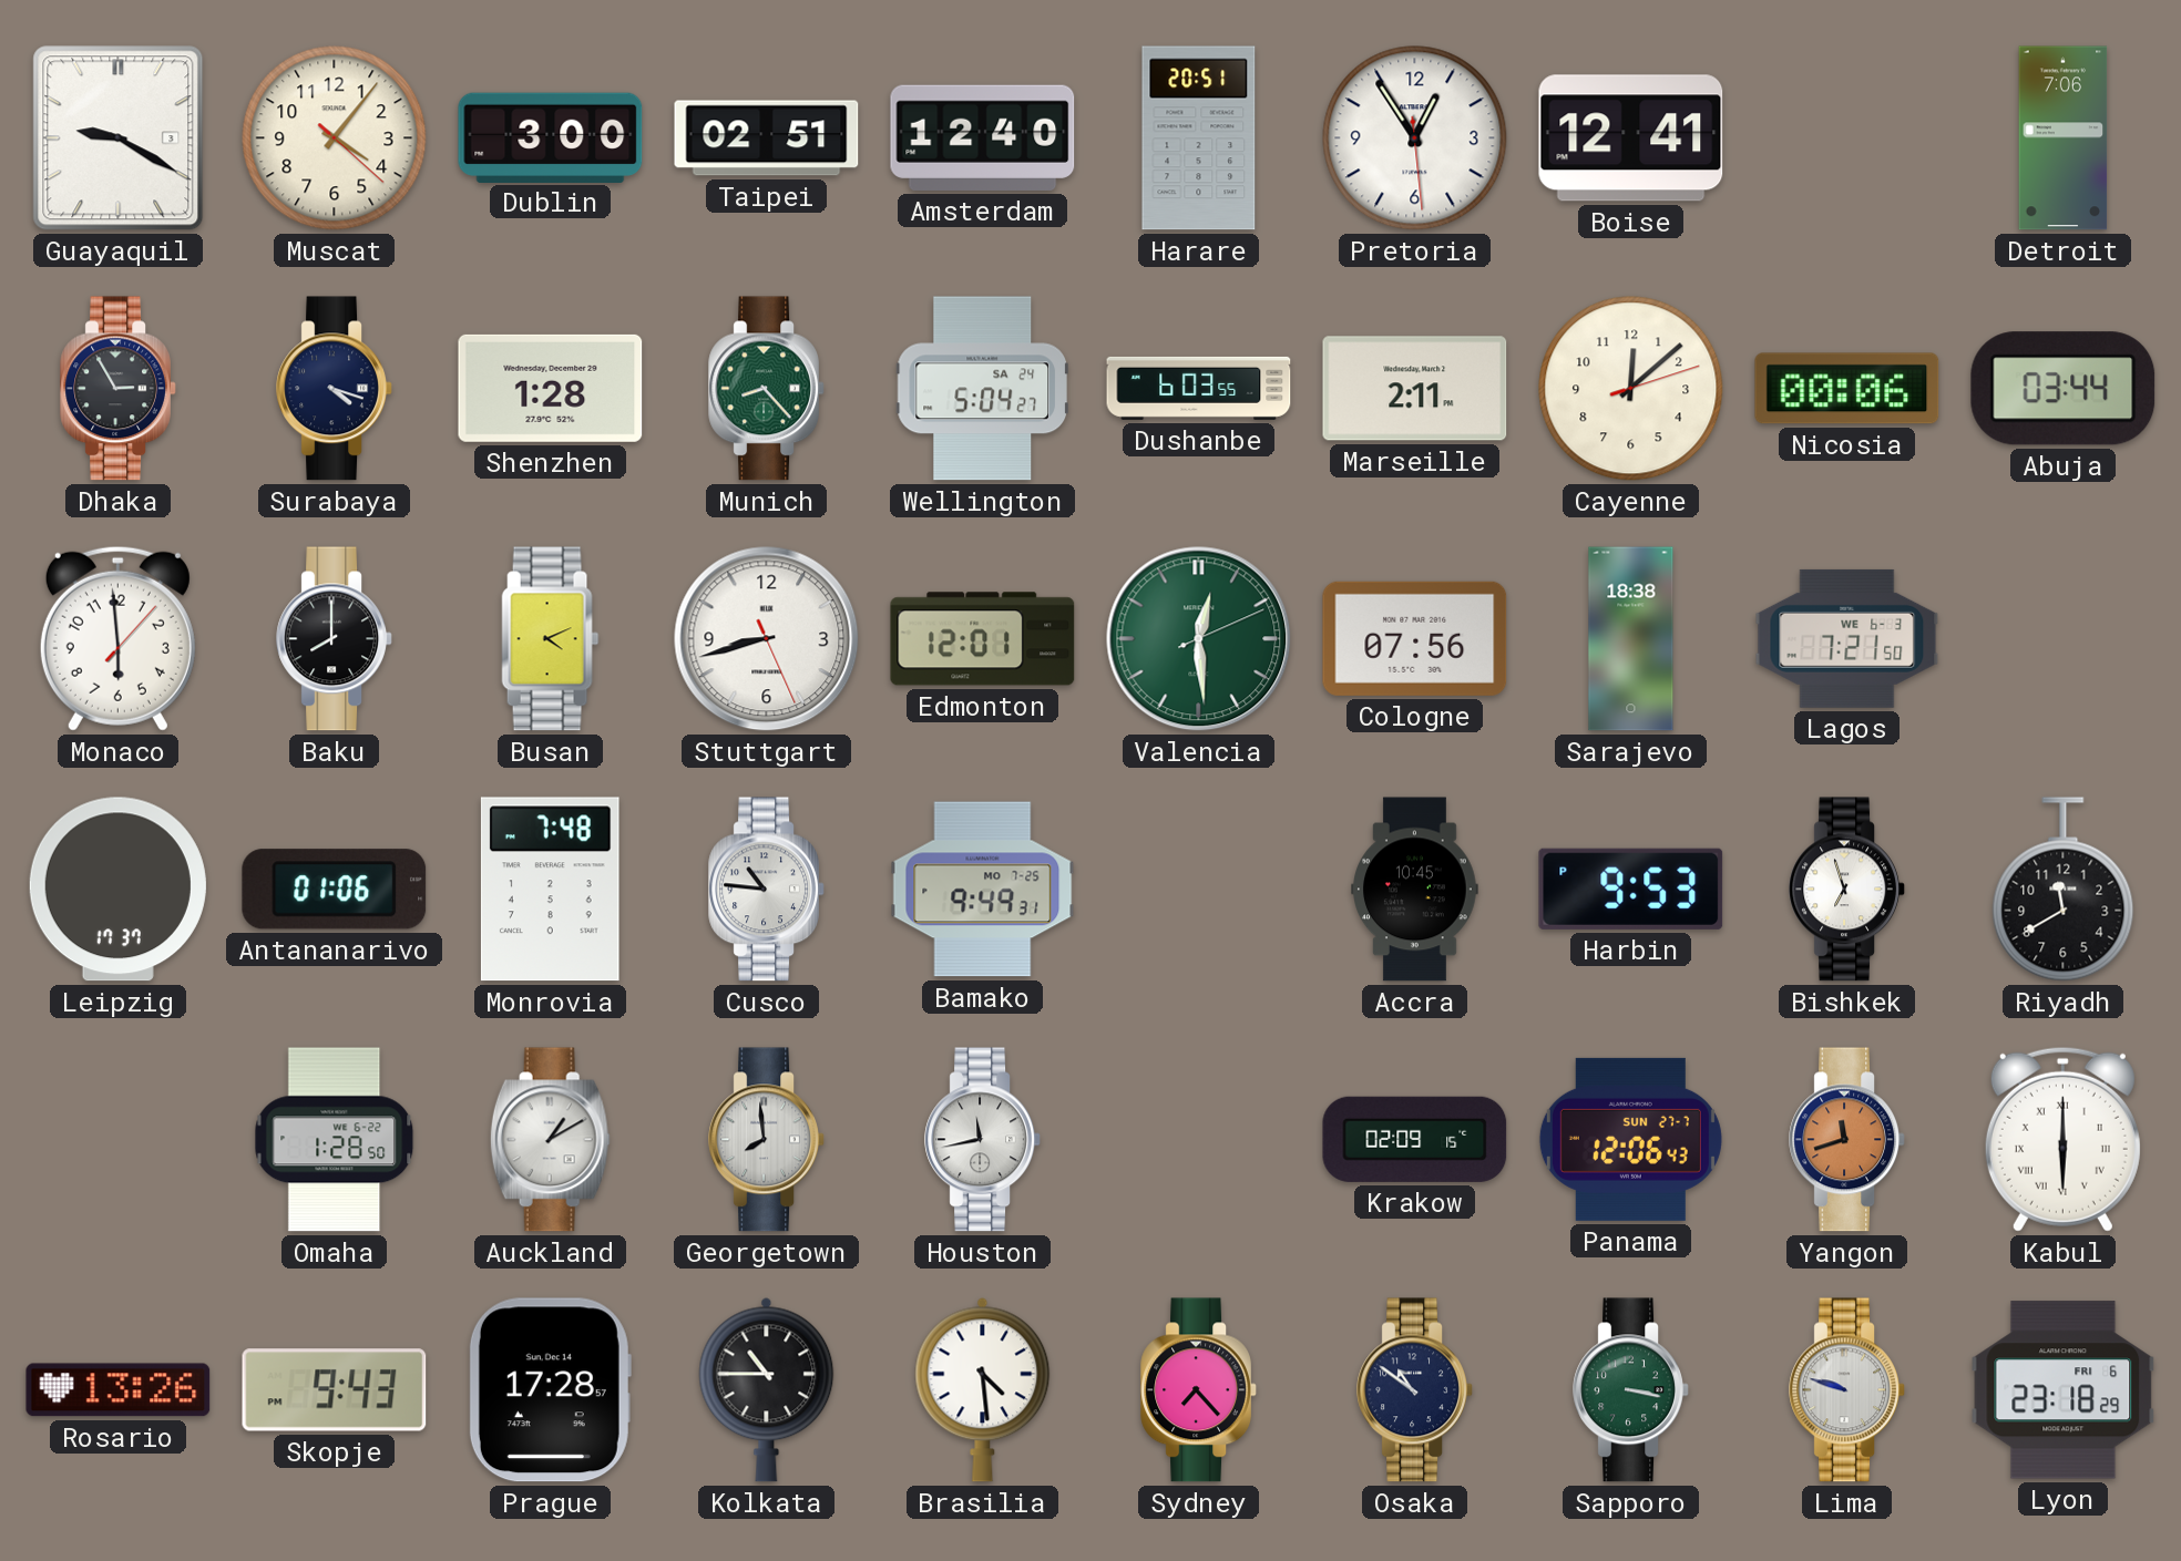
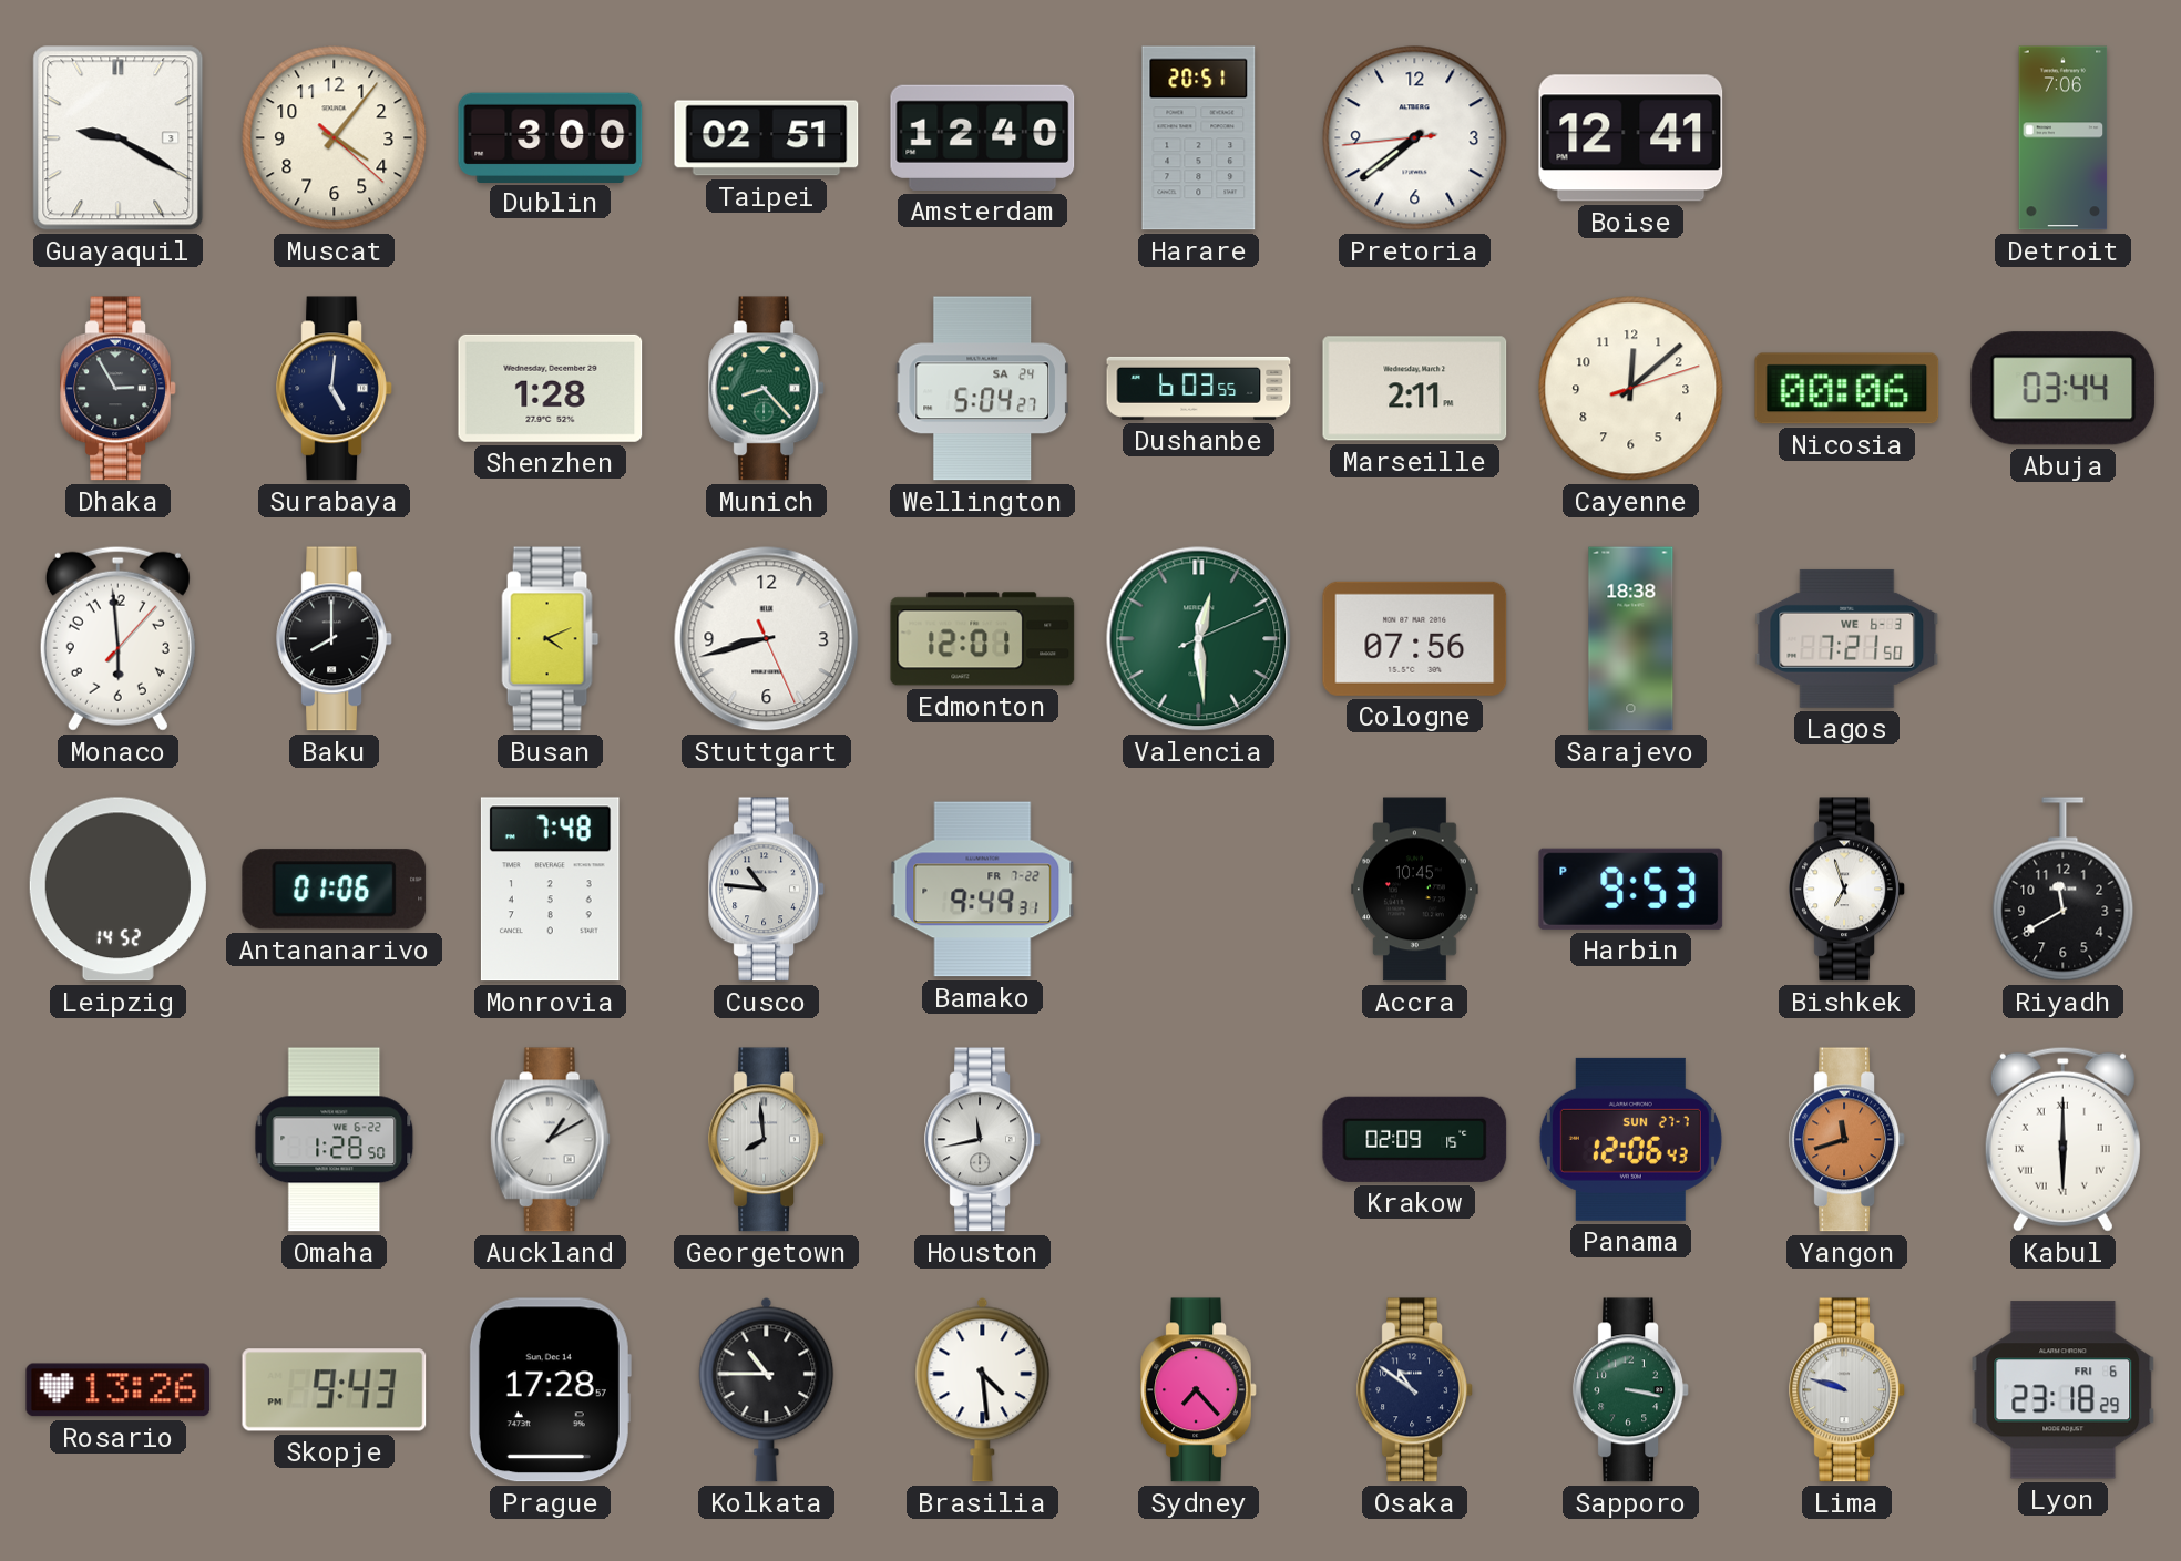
Pretoria: 12:54 -> 7:38
Surabaya: 4:18 -> 5:01
Leipzig: 17:37 -> 14:52
Bamako date: MO 7-25 -> FR 7-22
